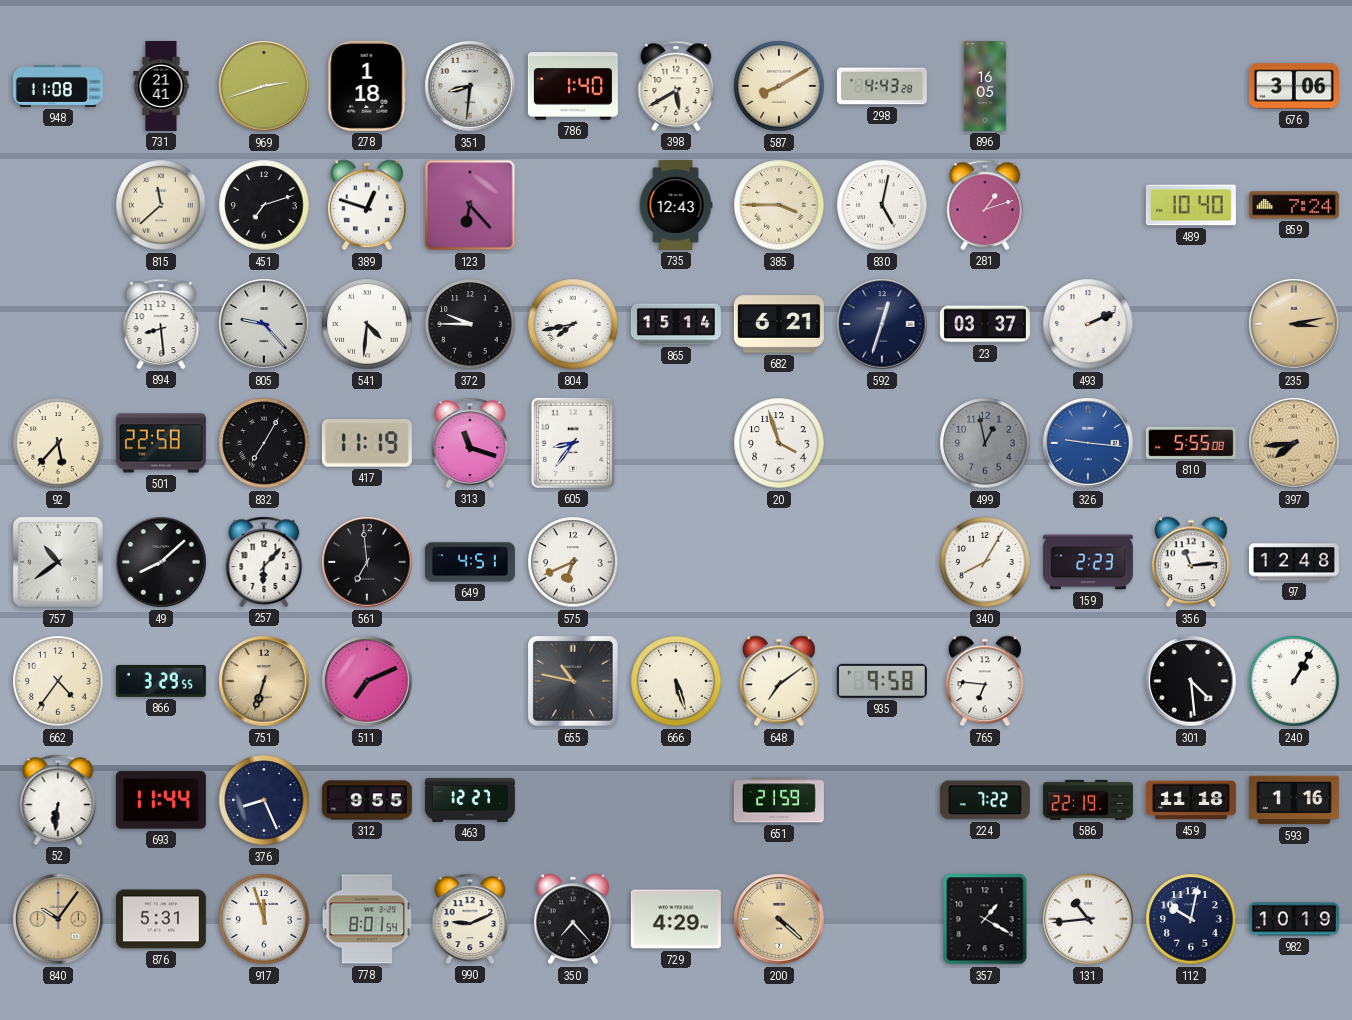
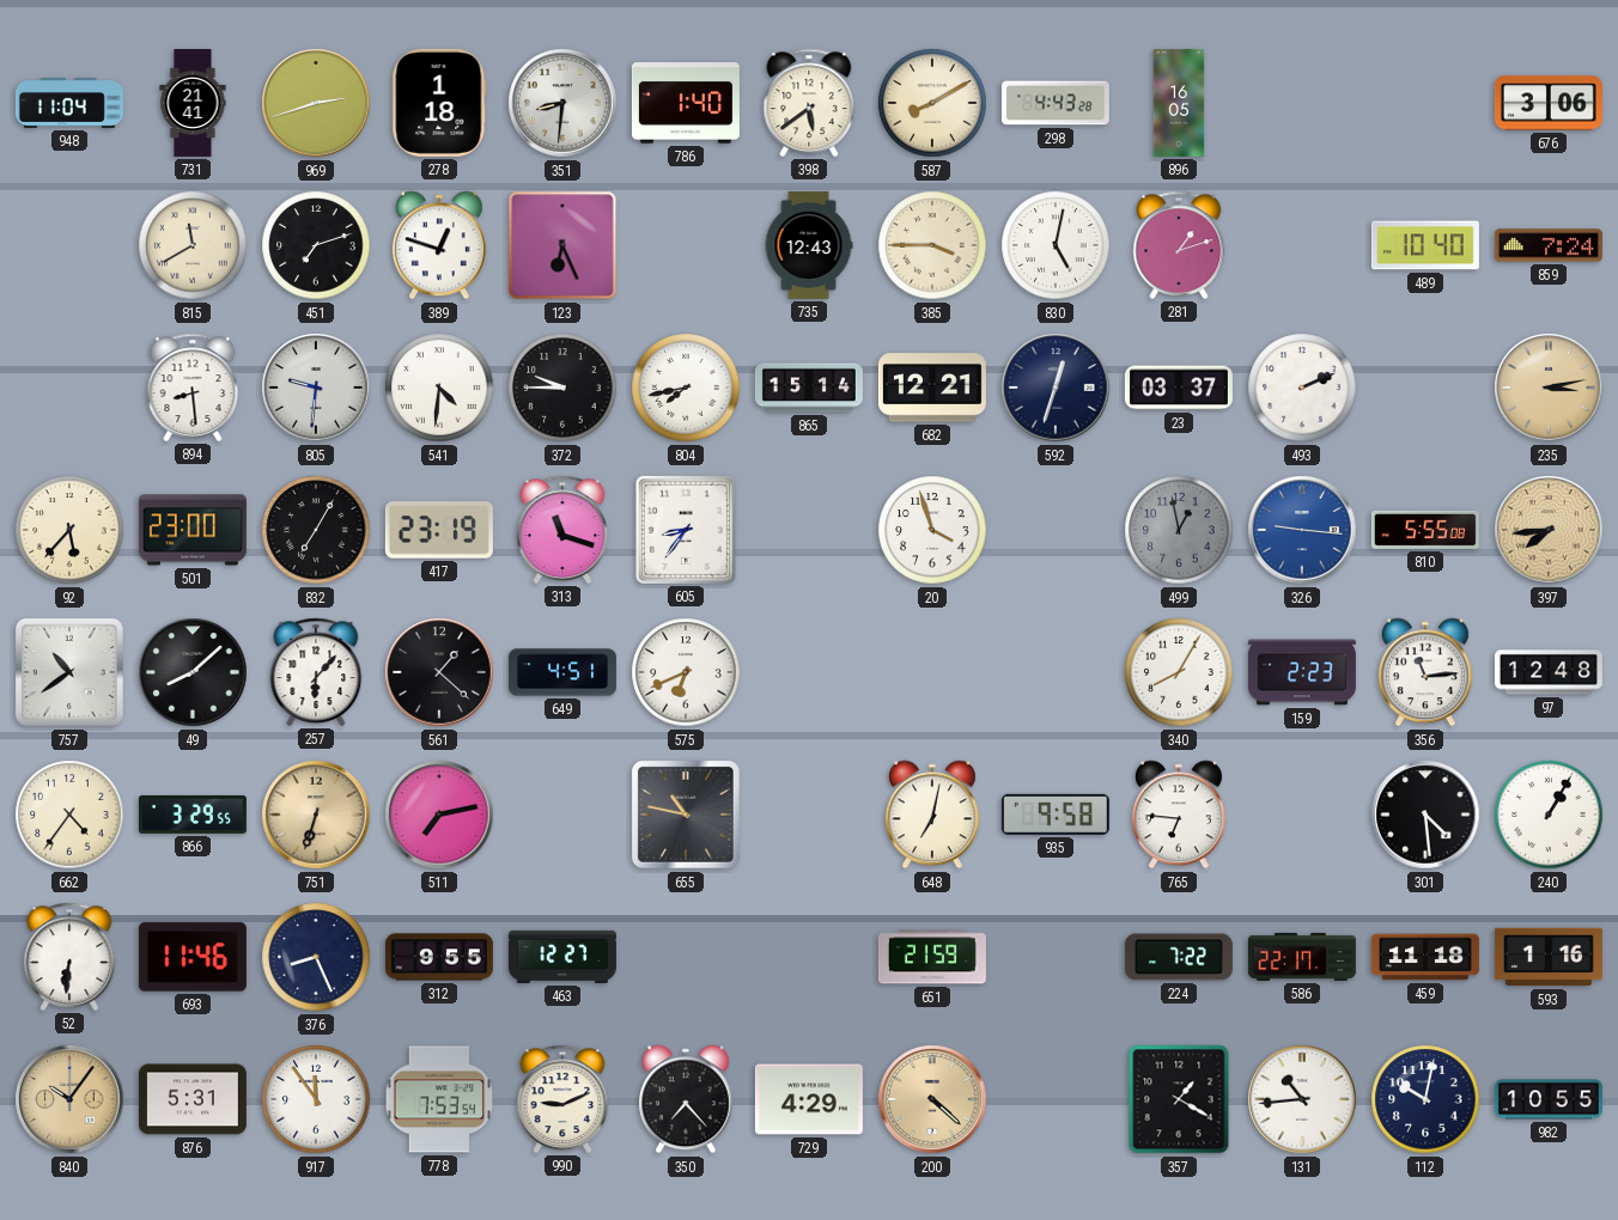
948: 11:08 -> 11:04
398: 5:40 -> 5:39
815: 11:38 -> 11:40
123: 6:23 -> 6:26
805: 9:23 -> 9:31
682: 6:21 -> 12:21
501: 22:58 -> 23:00
417: 11:19 -> 23:19
561: 6:59 -> 1:22
511: 7:11 -> 7:13
666: 5:27 -> none
648: 7:09 -> 7:02
693: 11:44 -> 11:46
586: 22:19 -> 22:17
917: 11:57 -> 11:54
778: 8:01 -> 7:53
982: 10:19 -> 10:55
